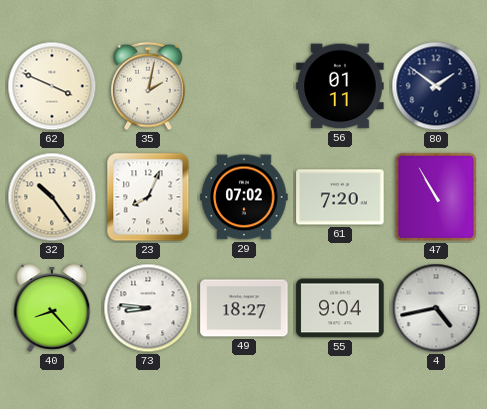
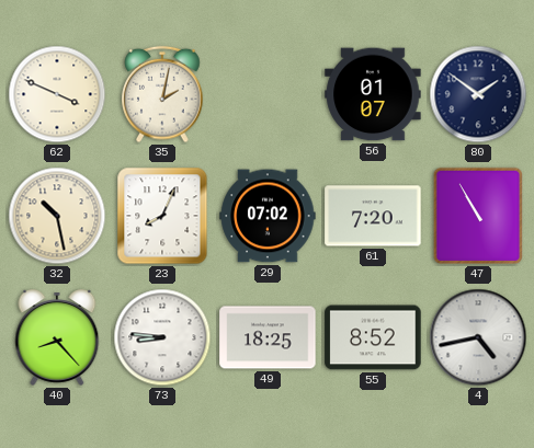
56: 01:11 -> 01:07
32: 10:24 -> 10:28
49: 18:27 -> 18:25
55: 9:04 -> 8:52
